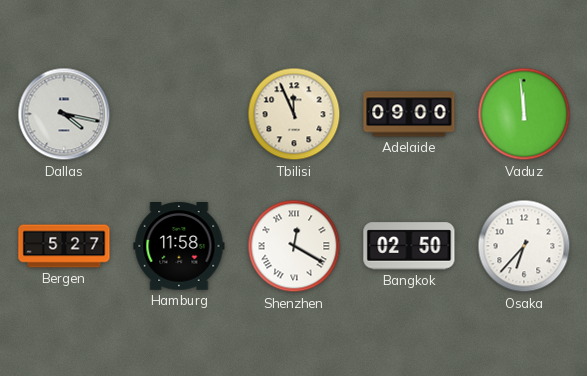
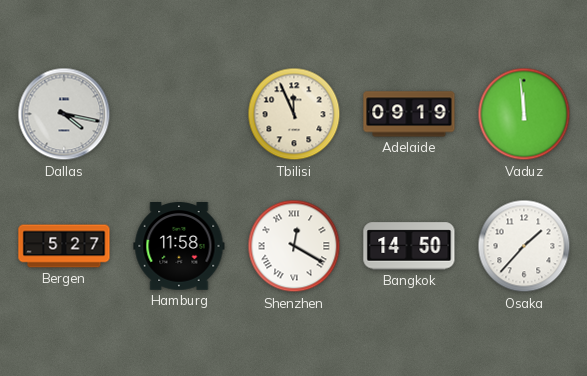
Adelaide: 09:00 -> 09:19
Bangkok: 02:50 -> 14:50
Osaka: 6:37 -> 1:37
